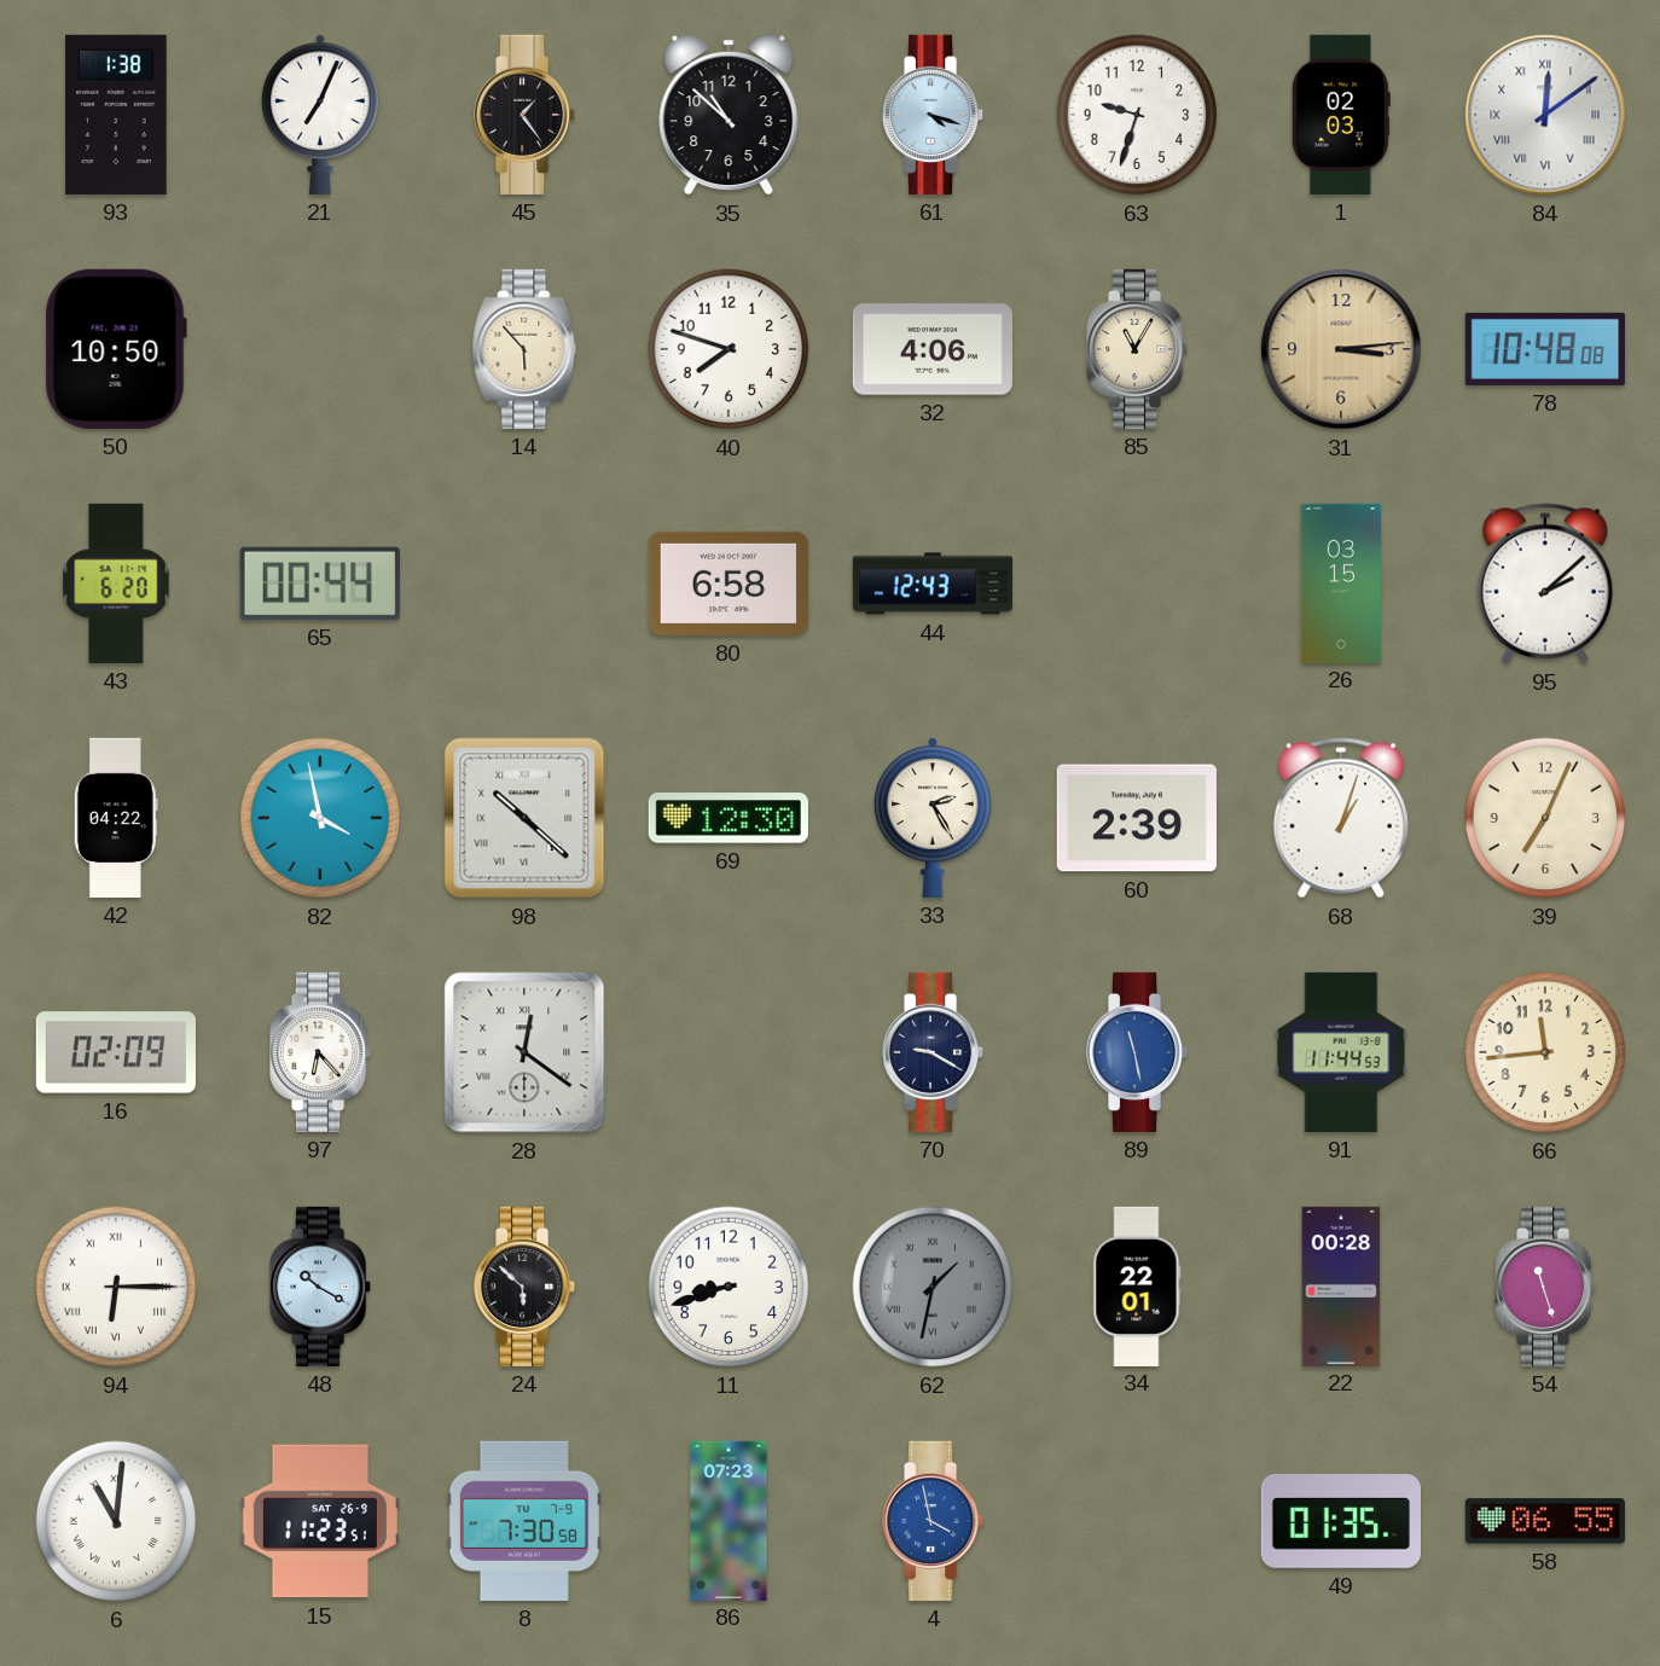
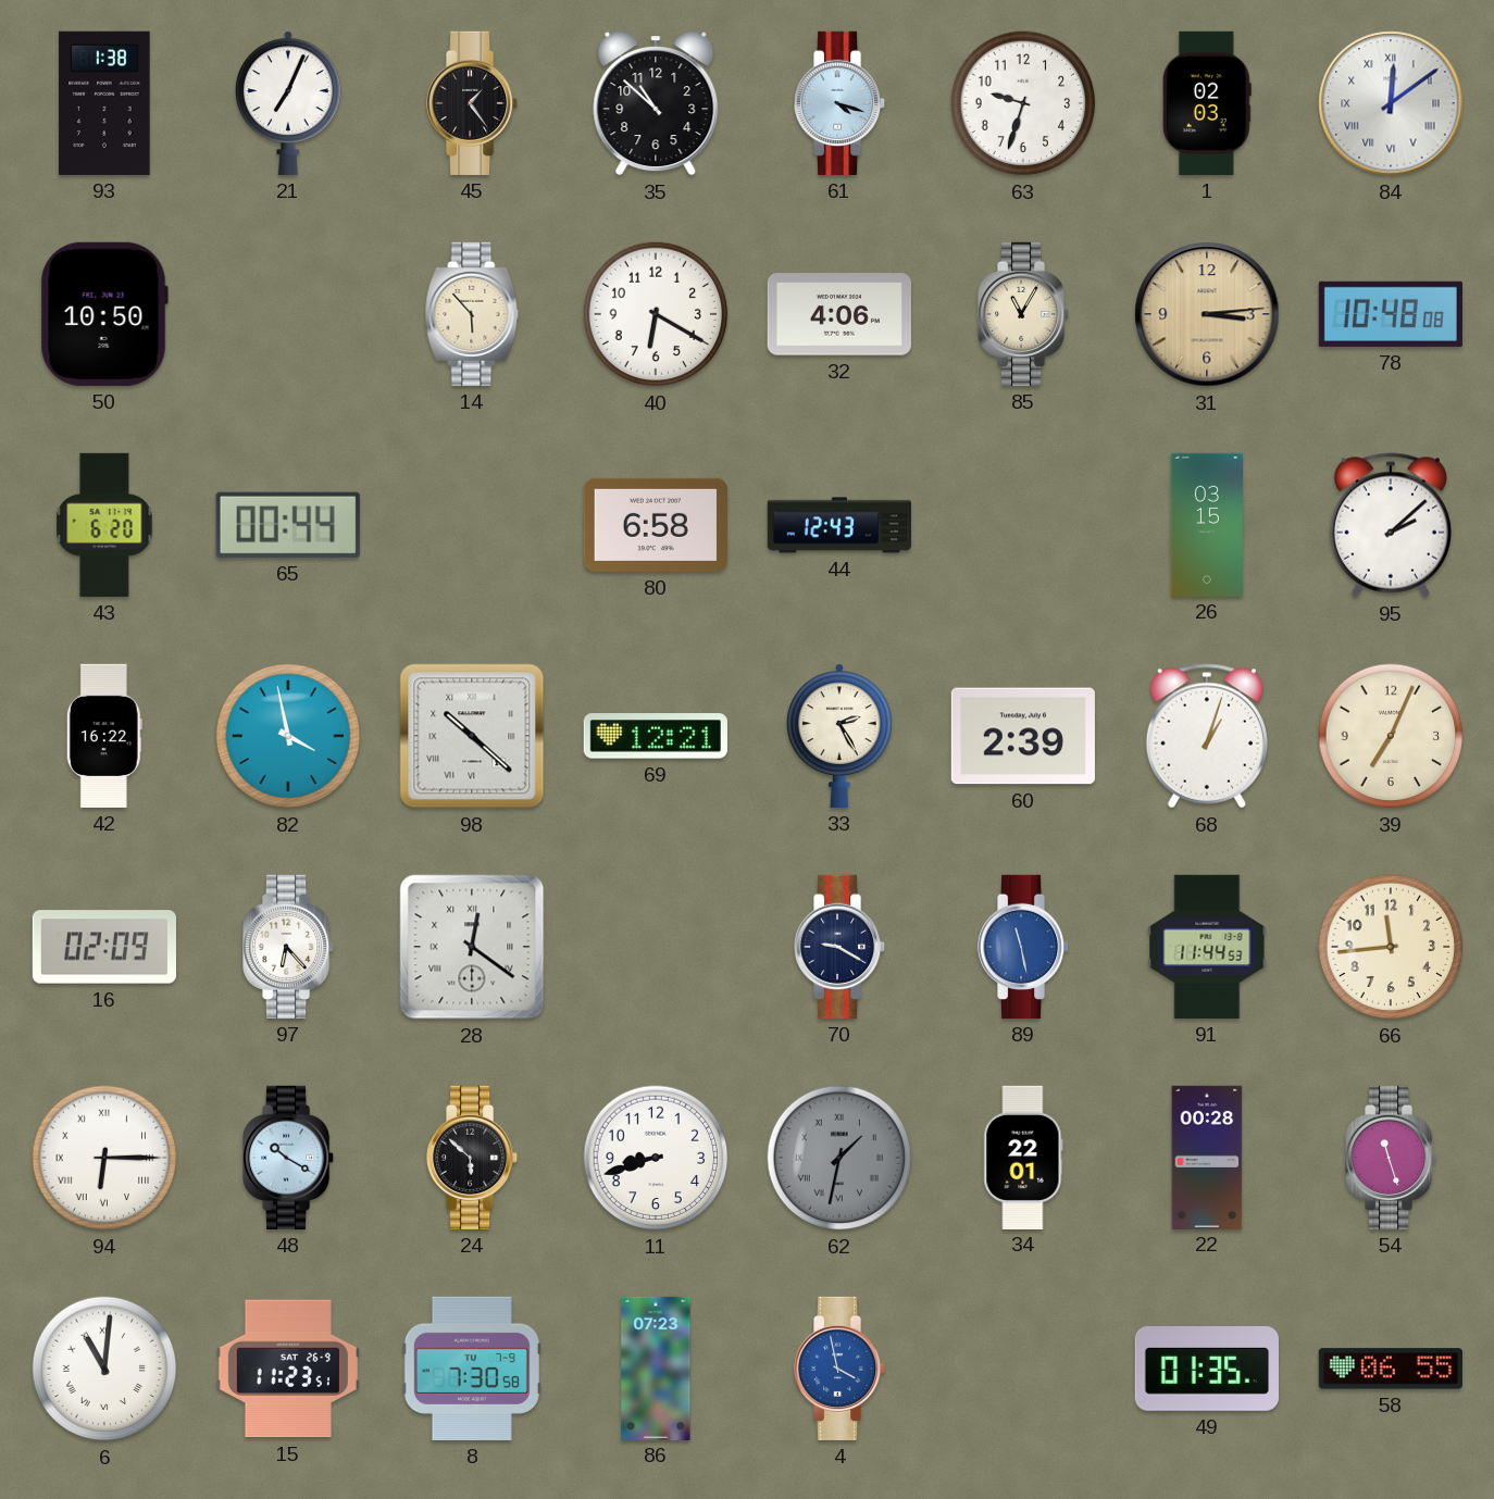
40: 7:48 -> 6:20
42: 04:22 -> 16:22
69: 12:30 -> 12:21
